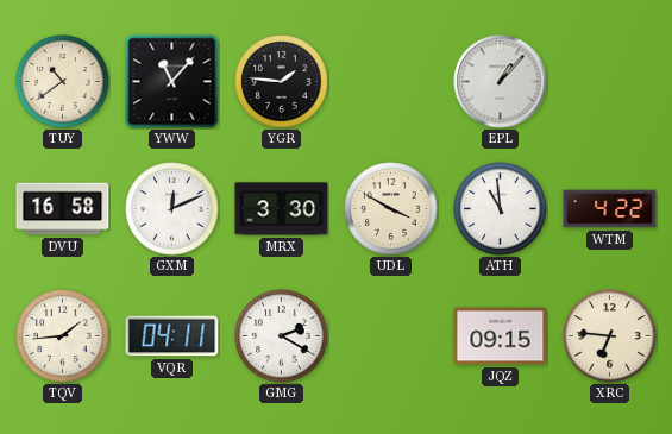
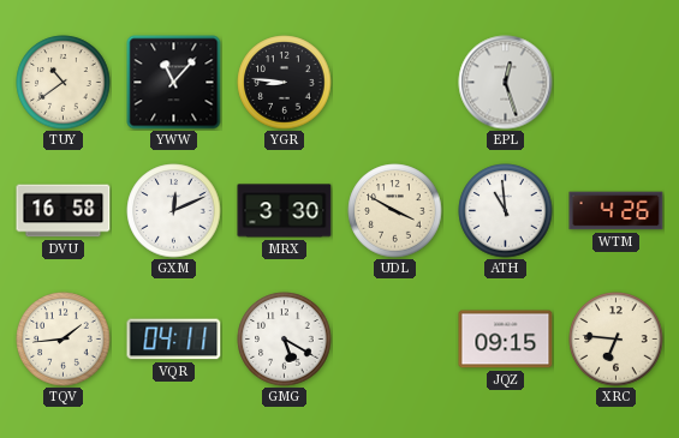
YGR: 1:46 -> 8:46
EPL: 1:07 -> 12:27
WTM: 4:22 -> 4:26
GMG: 2:20 -> 5:20
